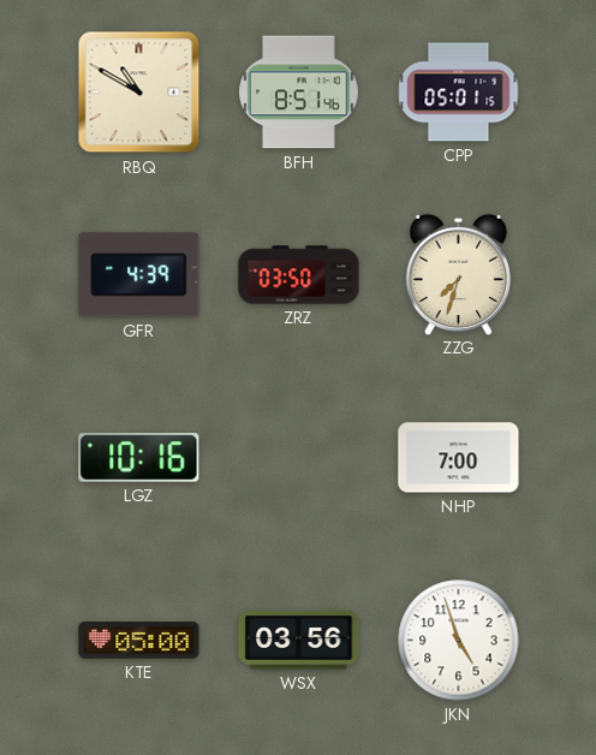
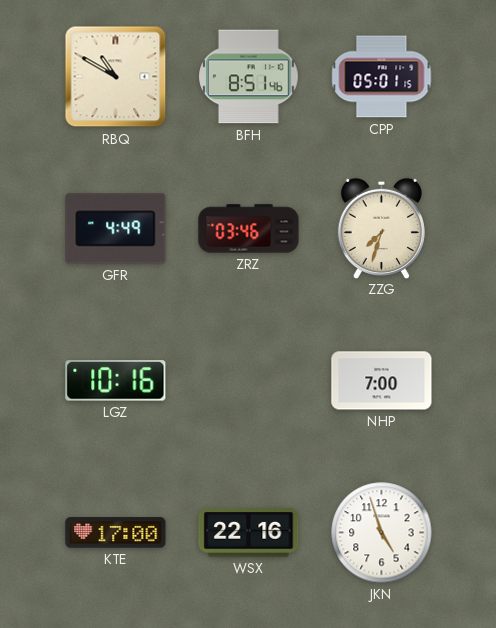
GFR: 4:39 -> 4:49
ZRZ: 03:50 -> 03:46
KTE: 05:00 -> 17:00
WSX: 03:56 -> 22:16
